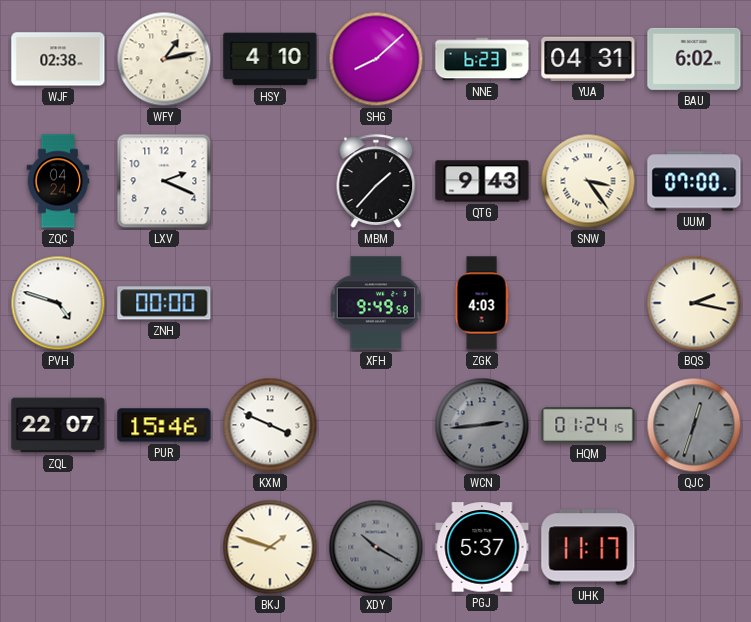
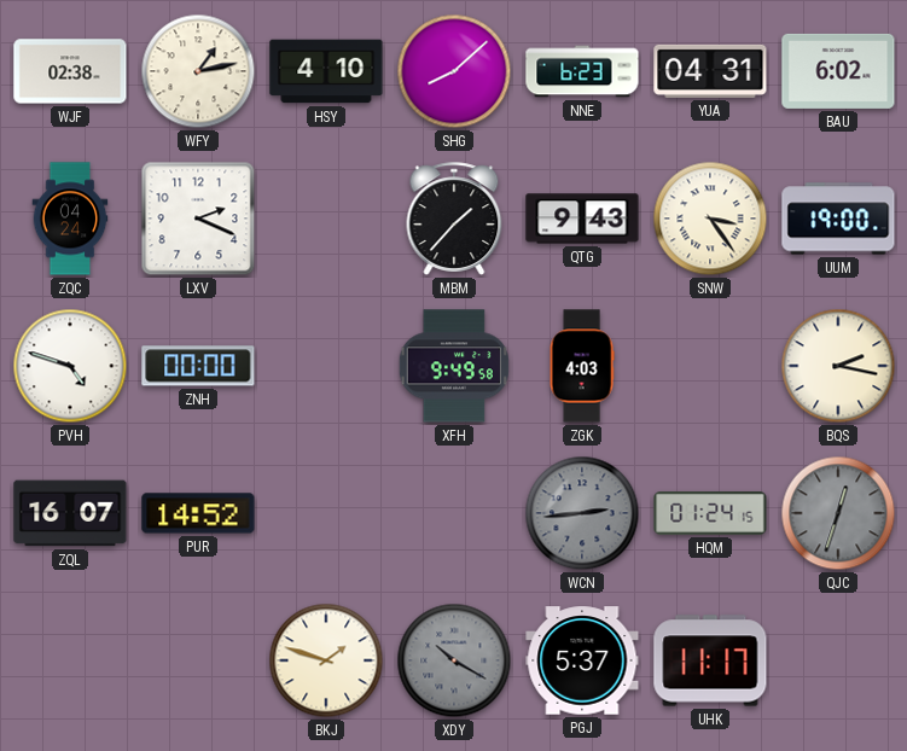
UUM: 07:00 -> 19:00
ZQL: 22:07 -> 16:07
PUR: 15:46 -> 14:52
KXM: 3:49 -> none
